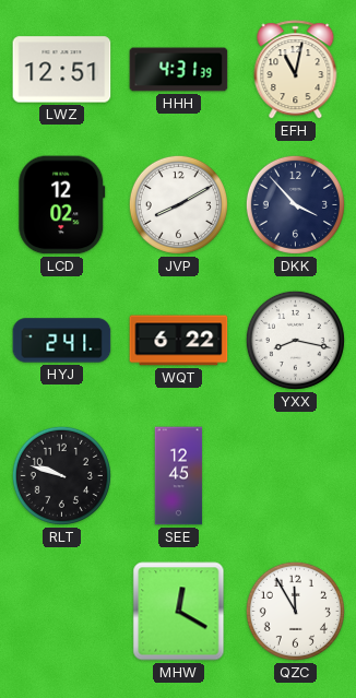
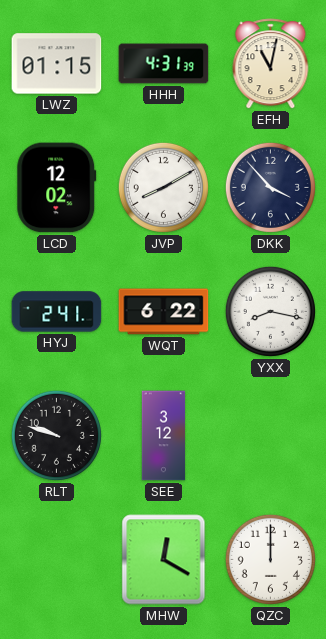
LWZ: 12:51 -> 01:15
SEE: 12:45 -> 3:12
QZC: 11:55 -> 12:00
